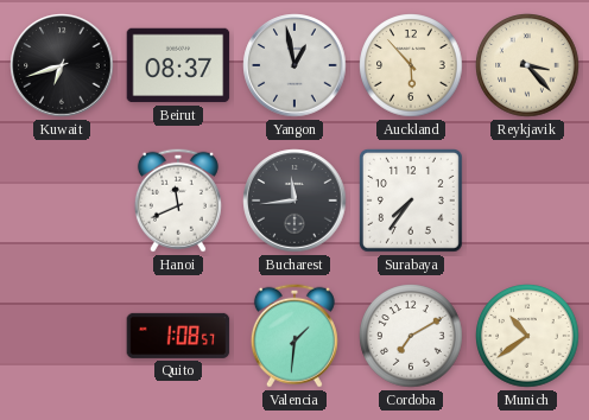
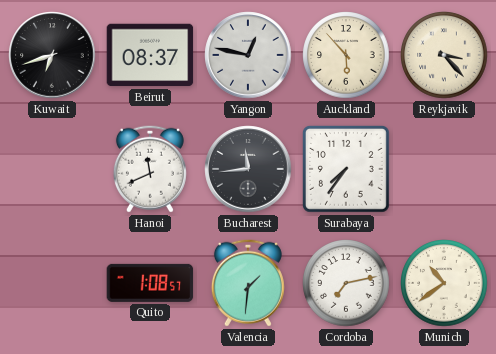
Yangon: 12:58 -> 12:47
Cordoba: 7:10 -> 7:13
